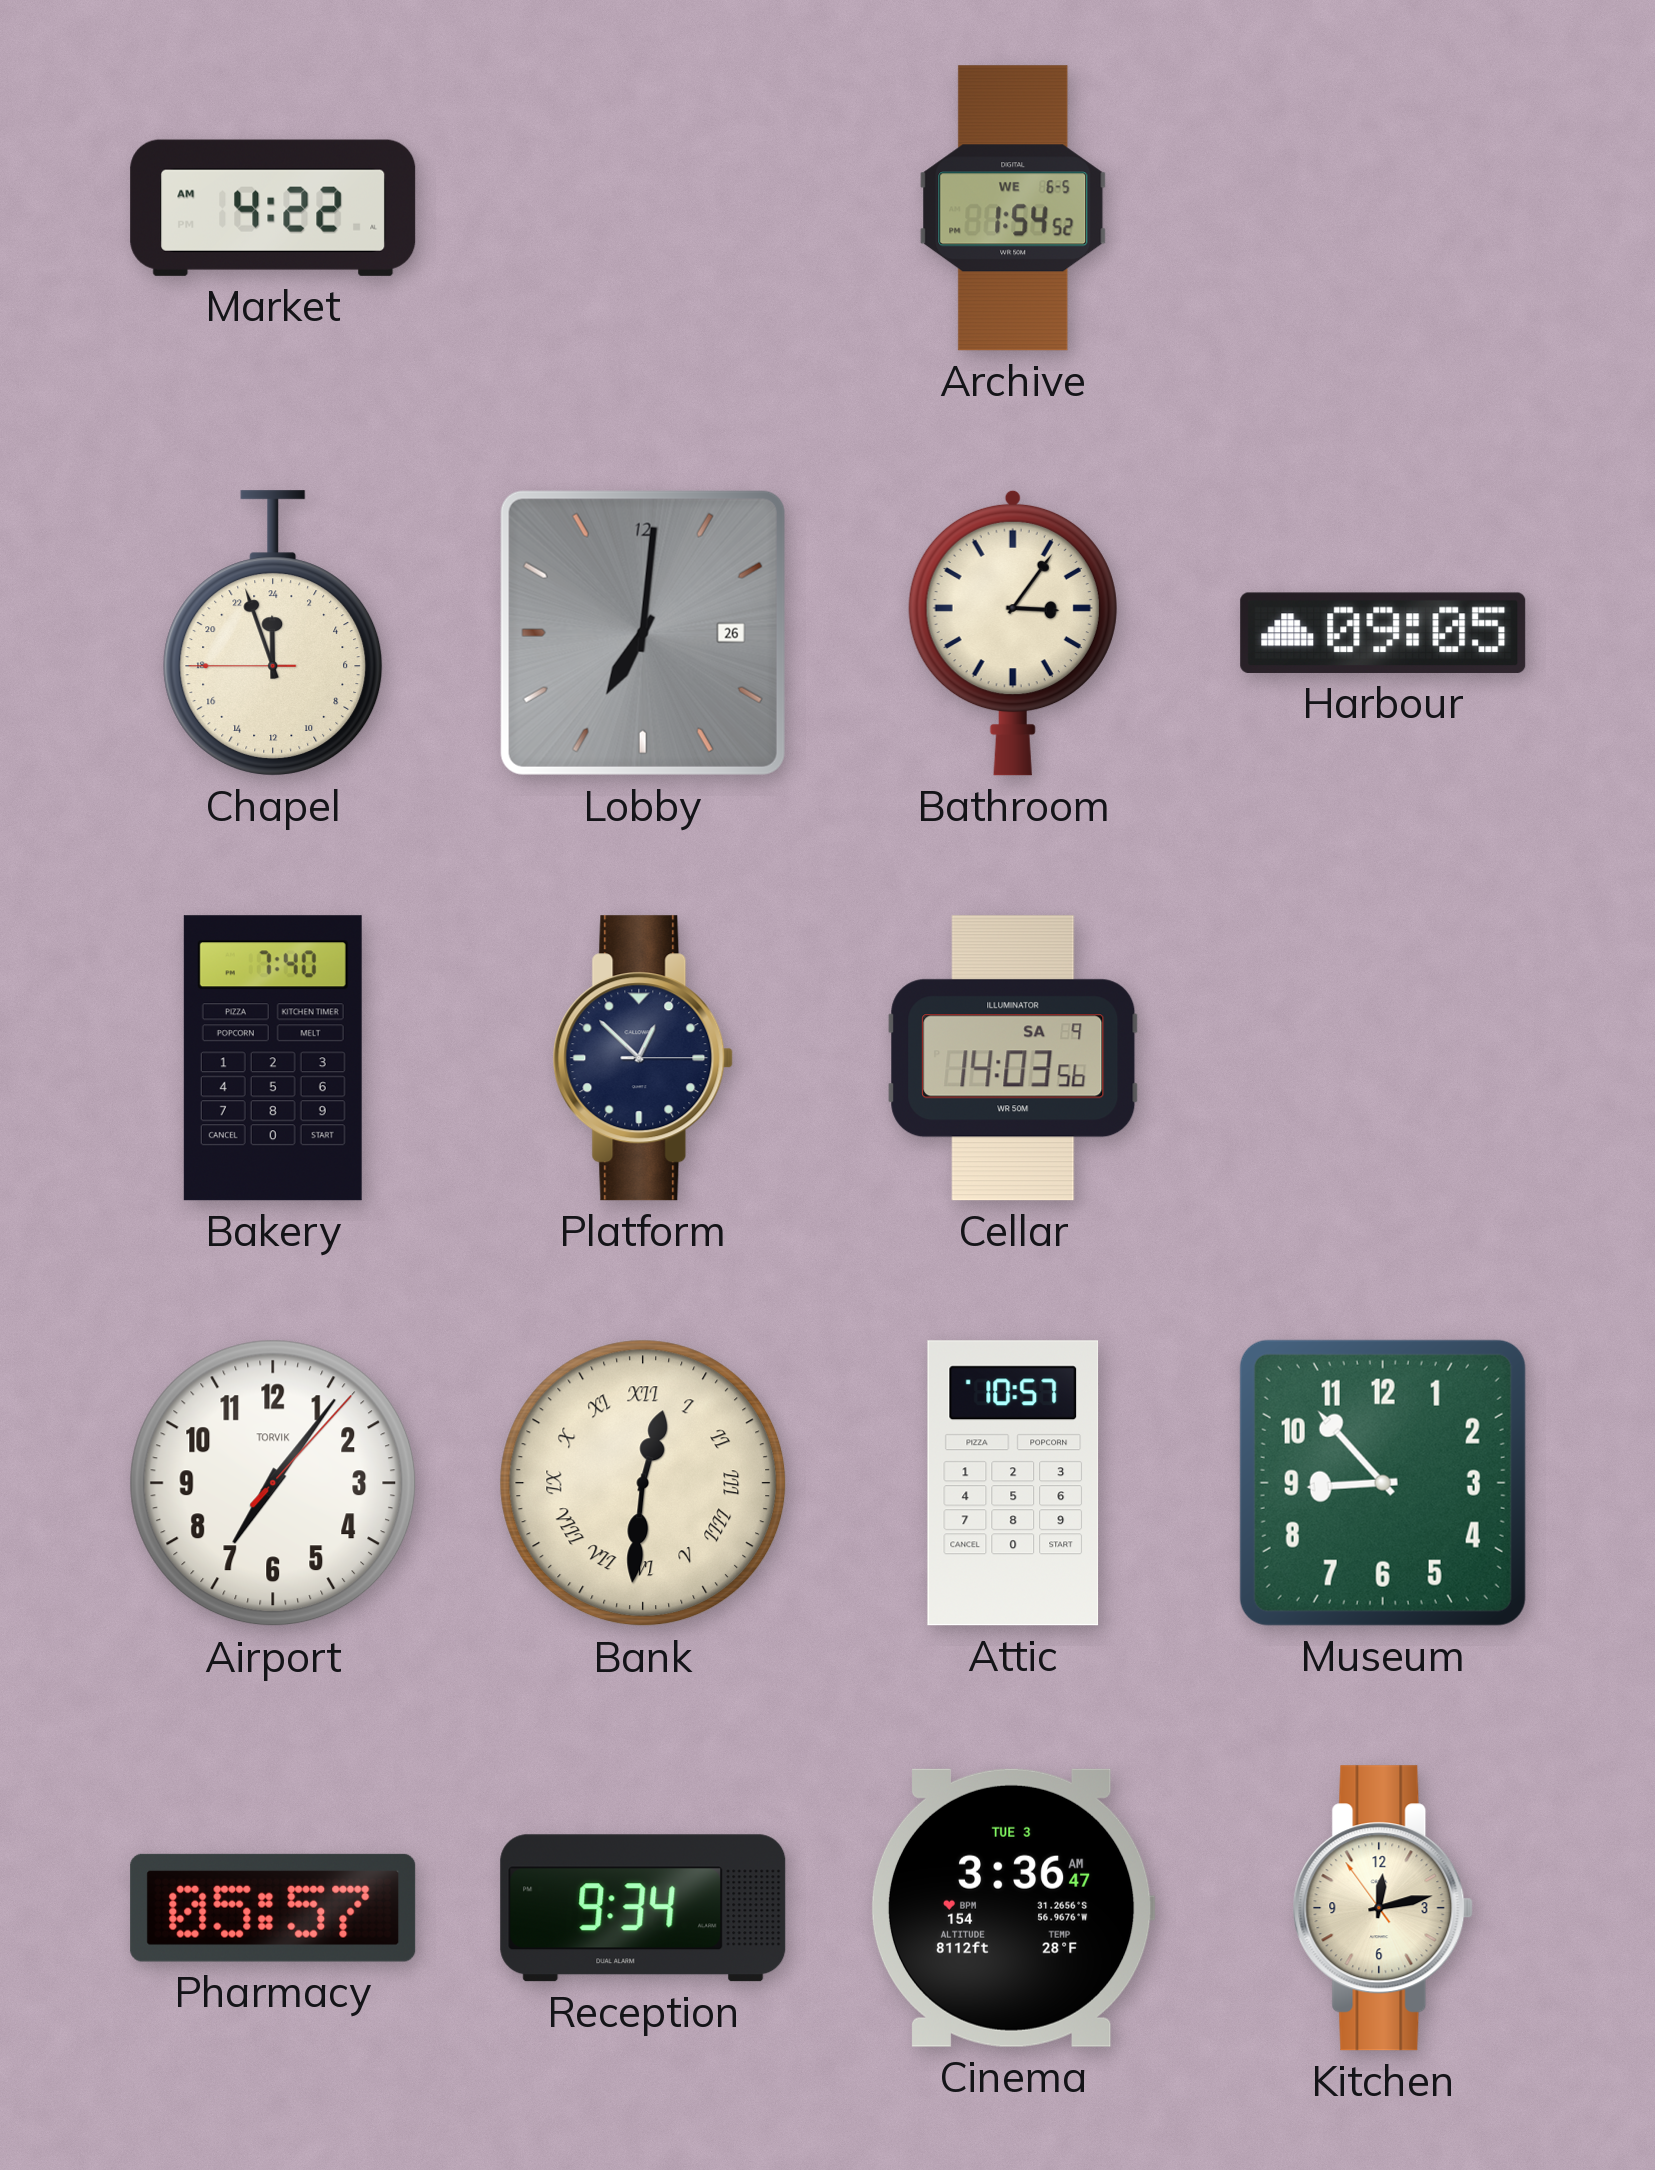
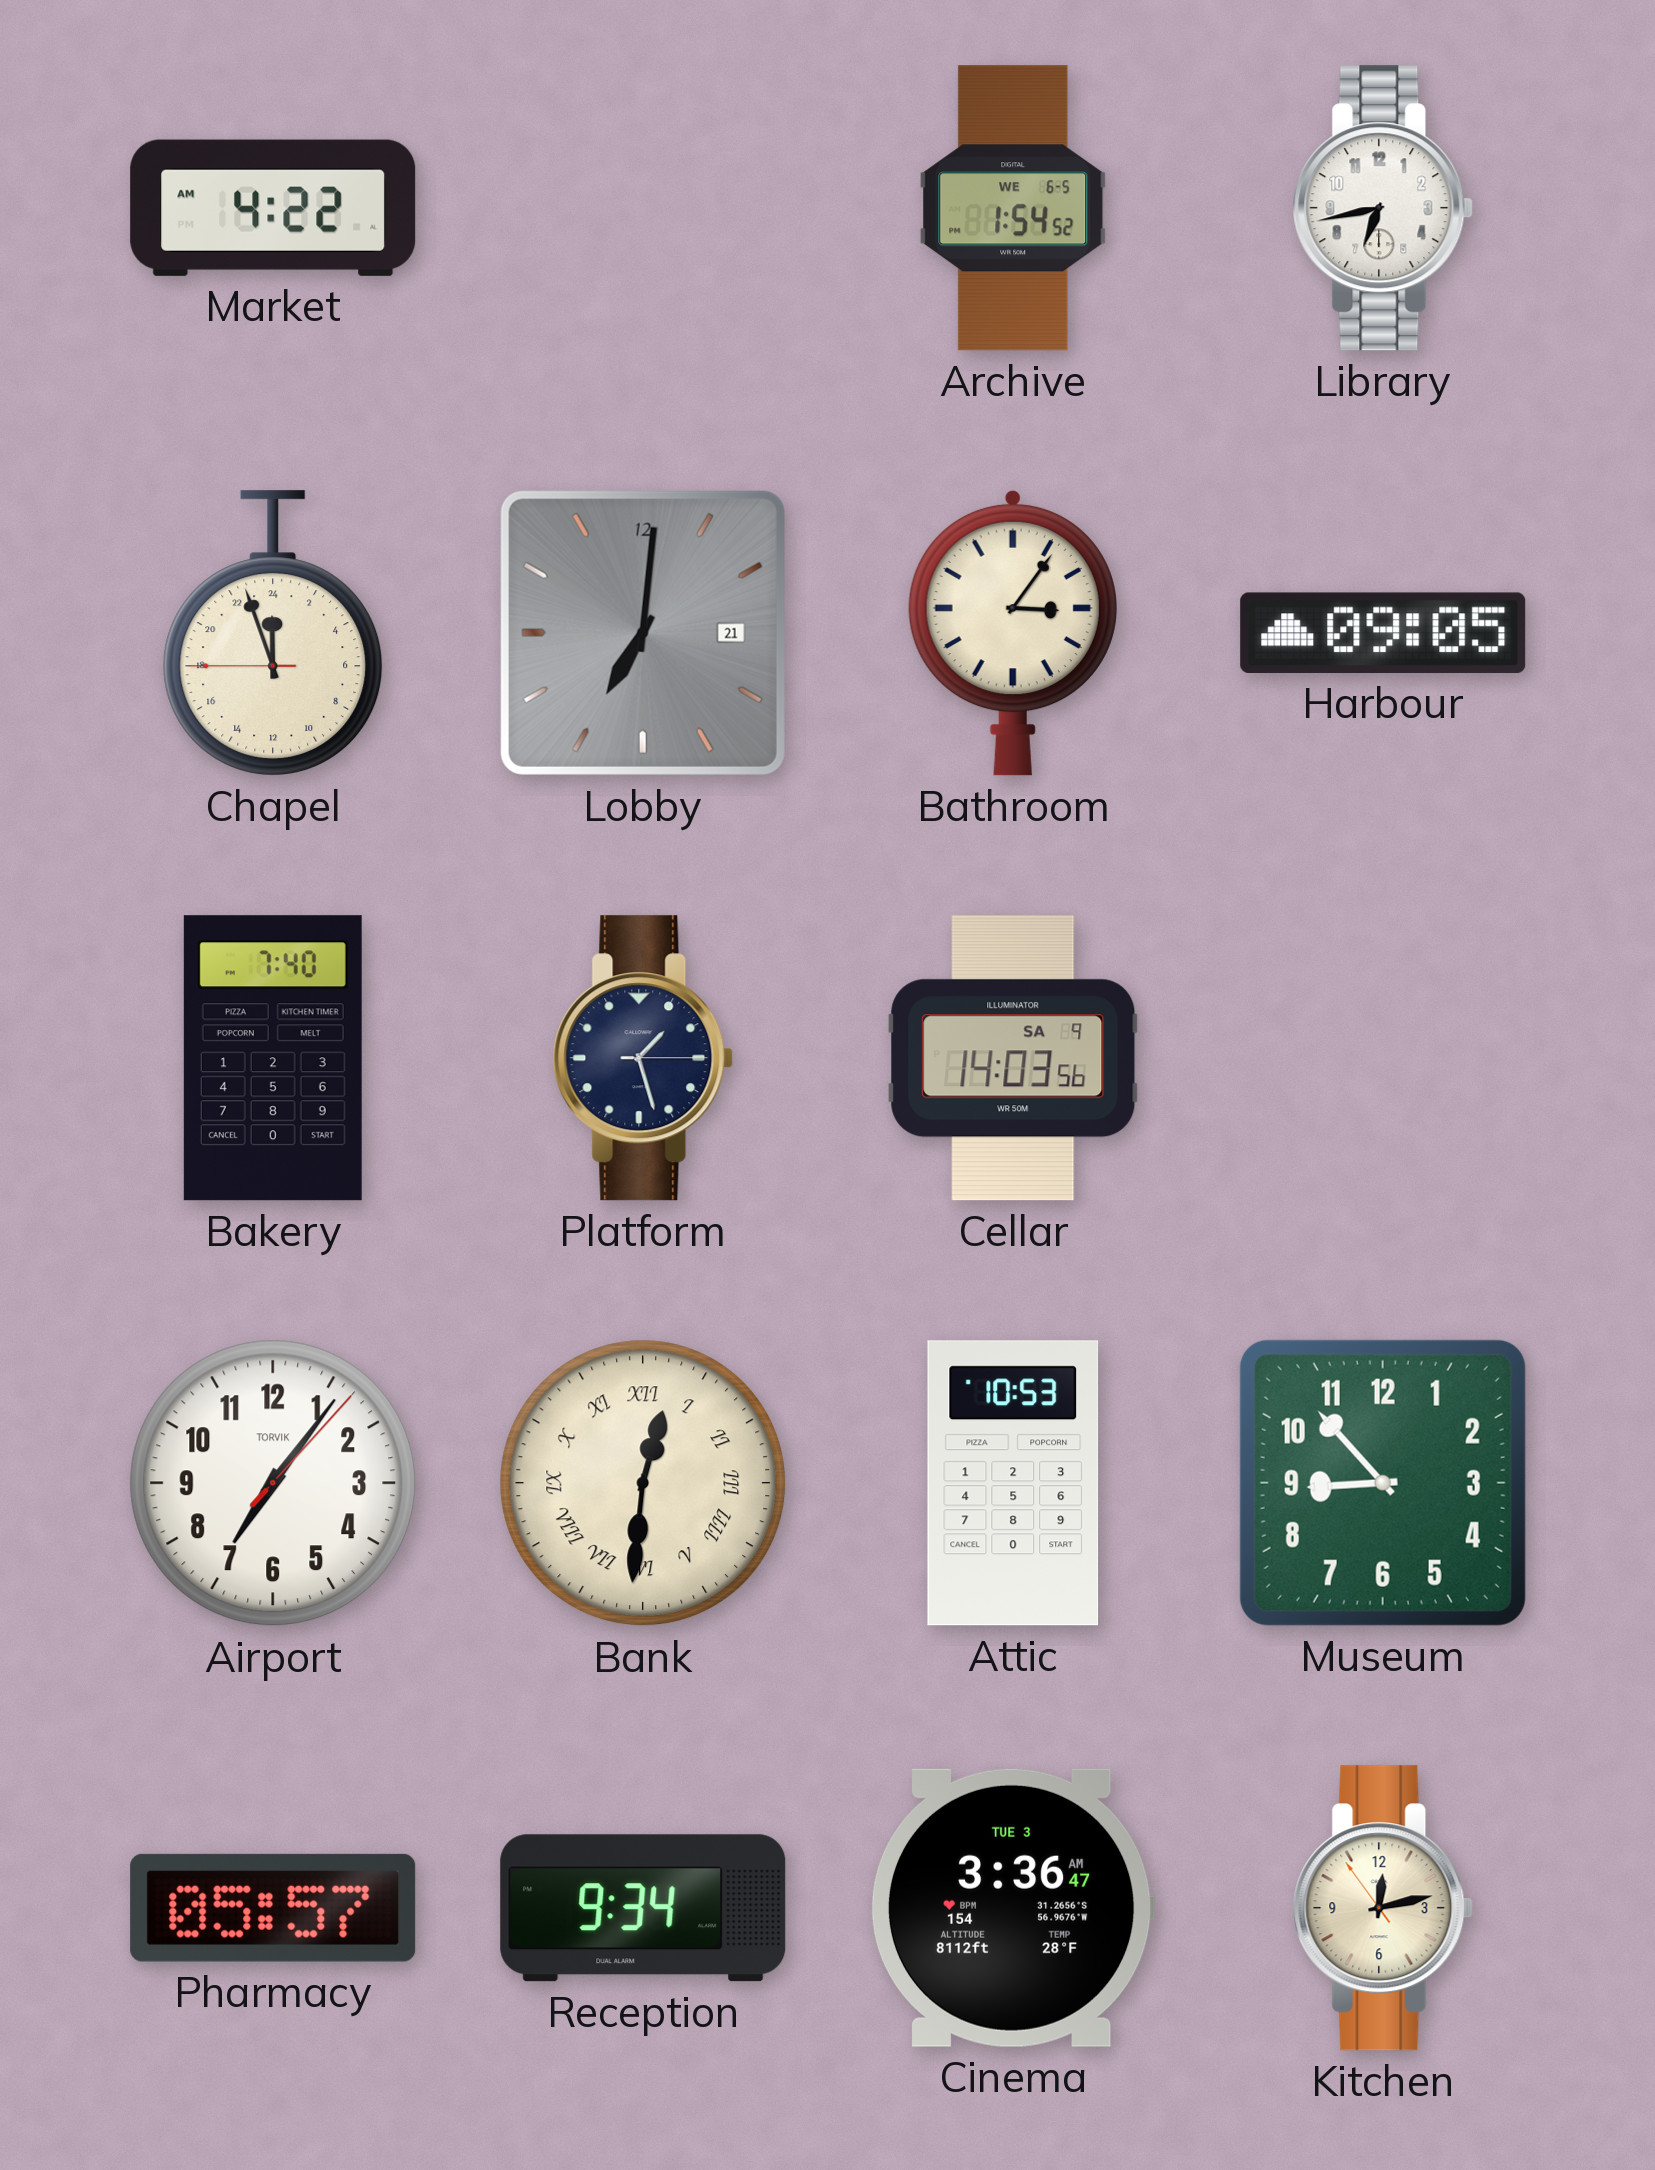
Library: none -> 6:43
Lobby date: 26 -> 21
Platform: 12:52 -> 1:27
Attic: 10:57 -> 10:53
